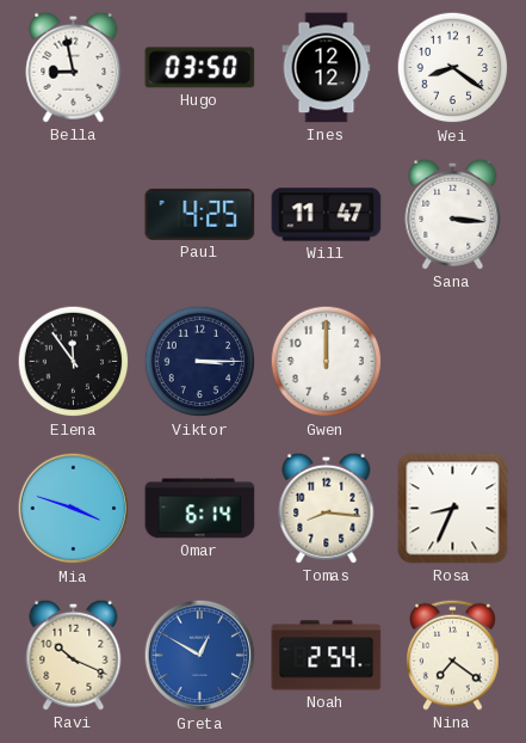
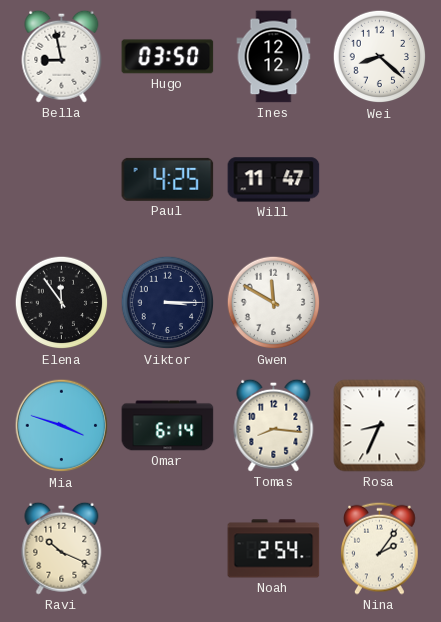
Wei: 8:21 -> 8:22
Sana: 3:16 -> none
Gwen: 12:00 -> 11:50
Greta: 12:50 -> none
Nina: 7:21 -> 2:06
